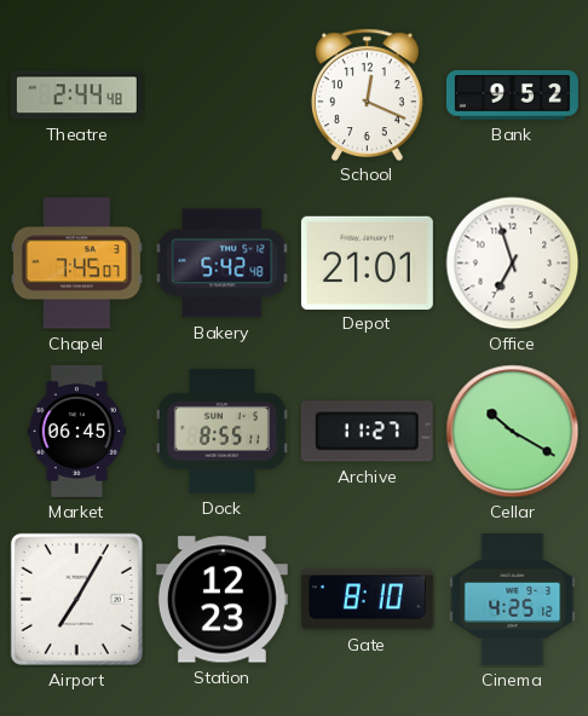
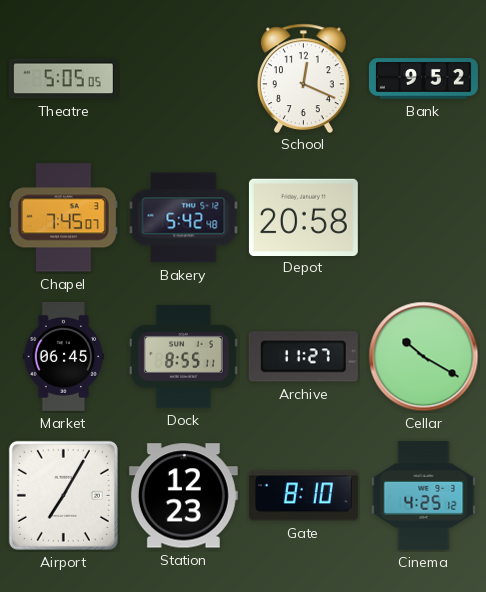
Theatre: 2:44 -> 5:05
Depot: 21:01 -> 20:58
Office: 6:57 -> none
